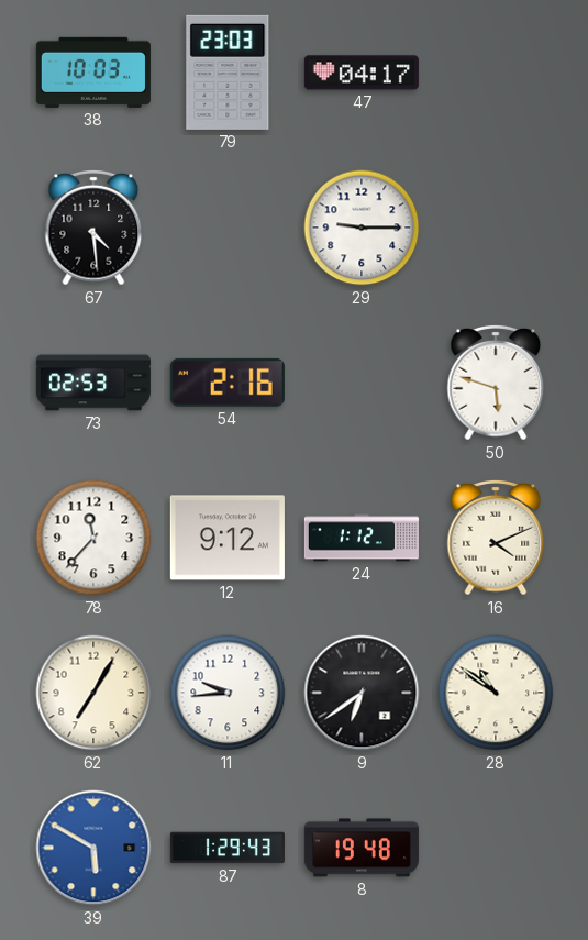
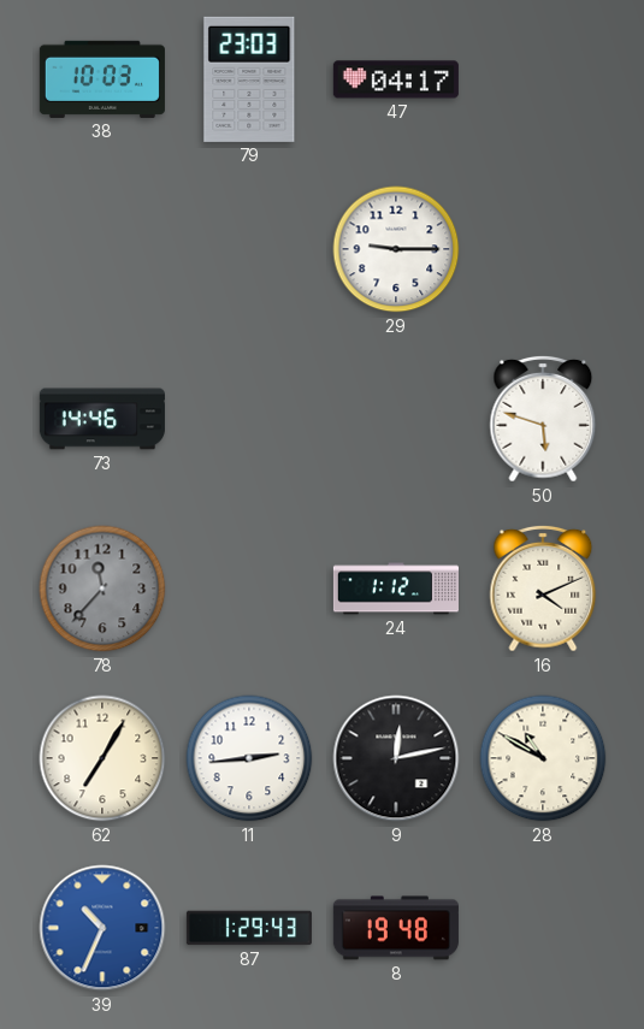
67: 4:29 -> none
73: 02:53 -> 14:46
54: 2:16 -> none
78 dial: white -> grey
12: 9:12 -> none
11: 9:44 -> 2:44
9: 6:39 -> 12:13
28: 10:51 -> 10:50
39: 5:50 -> 10:34
